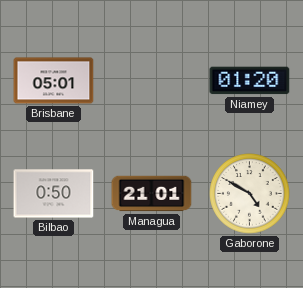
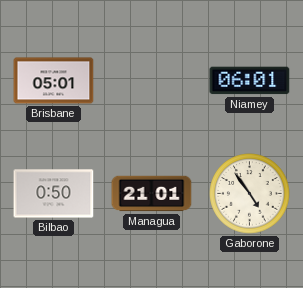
Niamey: 01:20 -> 06:01
Gaborone: 4:50 -> 4:54
